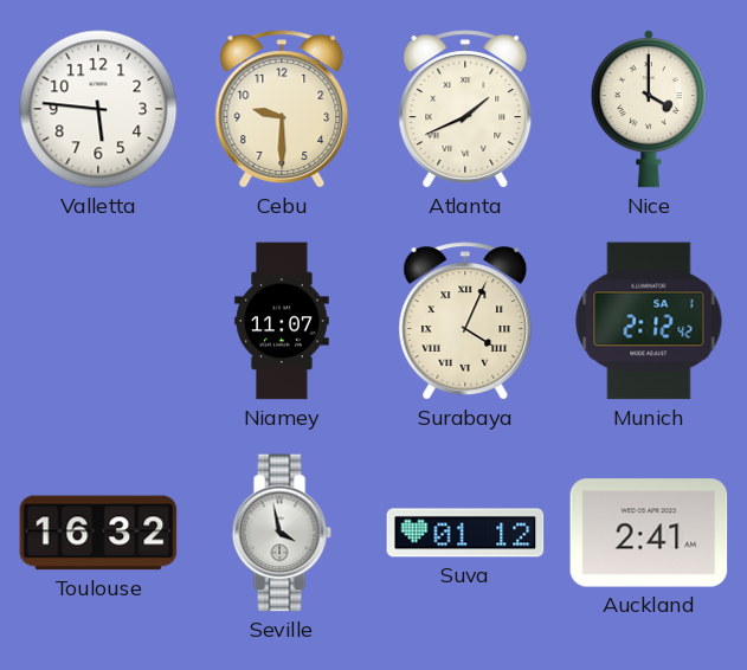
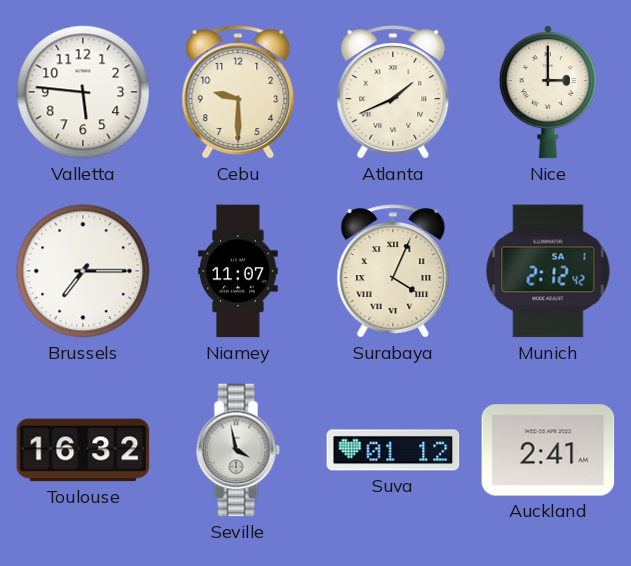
Nice: 4:00 -> 3:00
Brussels: none -> 7:15
